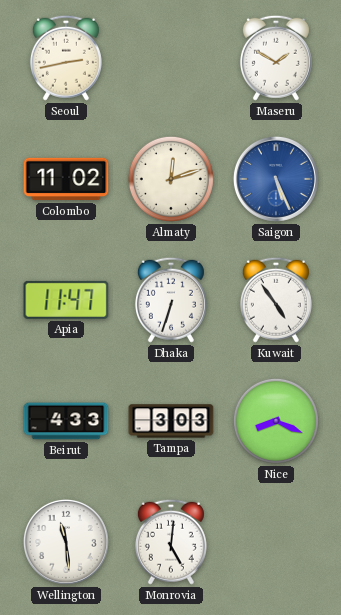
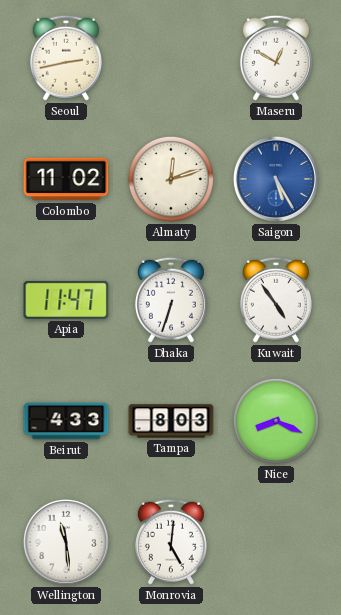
Maseru: 1:50 -> 12:50
Saigon: 5:26 -> 5:25
Tampa: 3:03 -> 8:03
